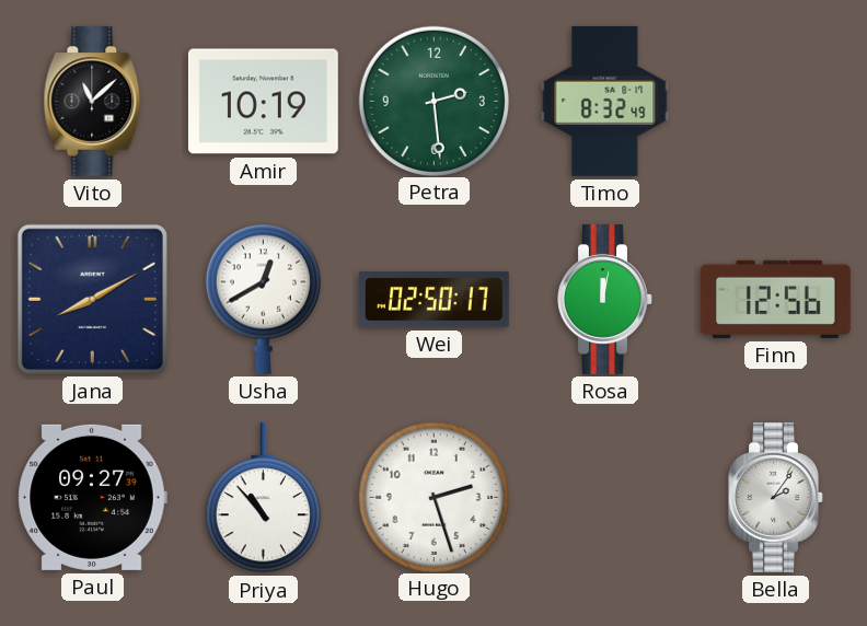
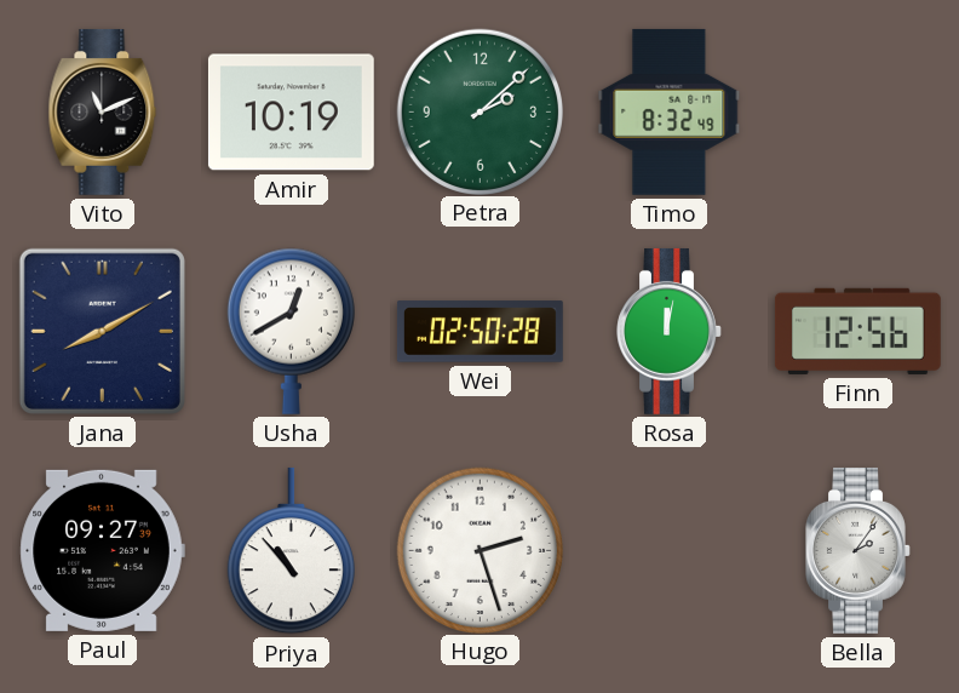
Vito: 11:08 -> 11:11
Petra: 2:29 -> 2:08
Wei: 02:50:17 -> 02:50:28
